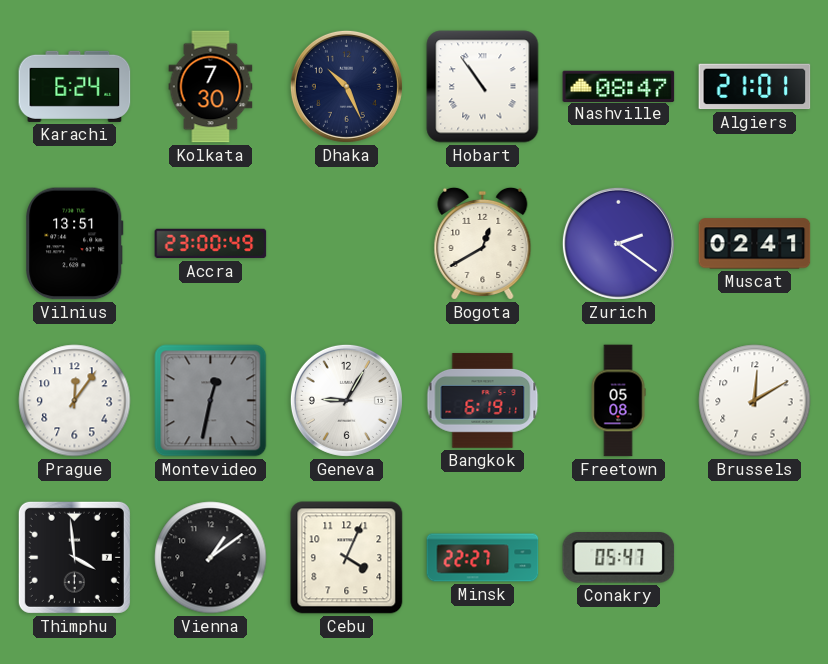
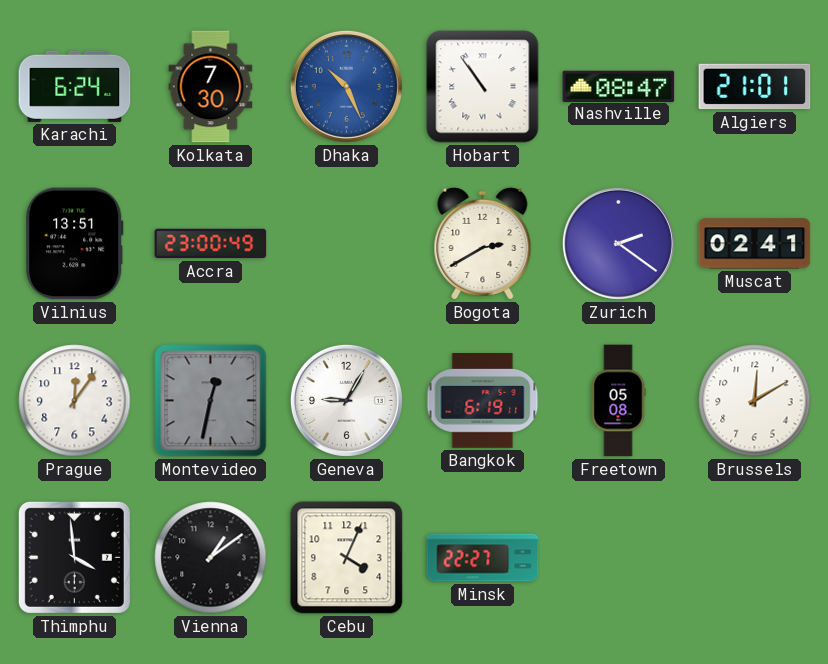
Dhaka dial: navy -> blue
Bogota: 12:40 -> 2:40
Conakry: 05:47 -> none
